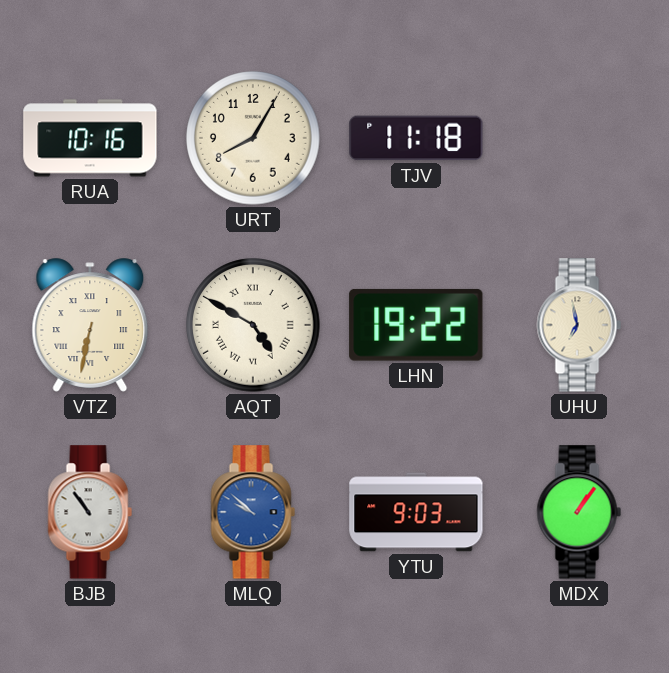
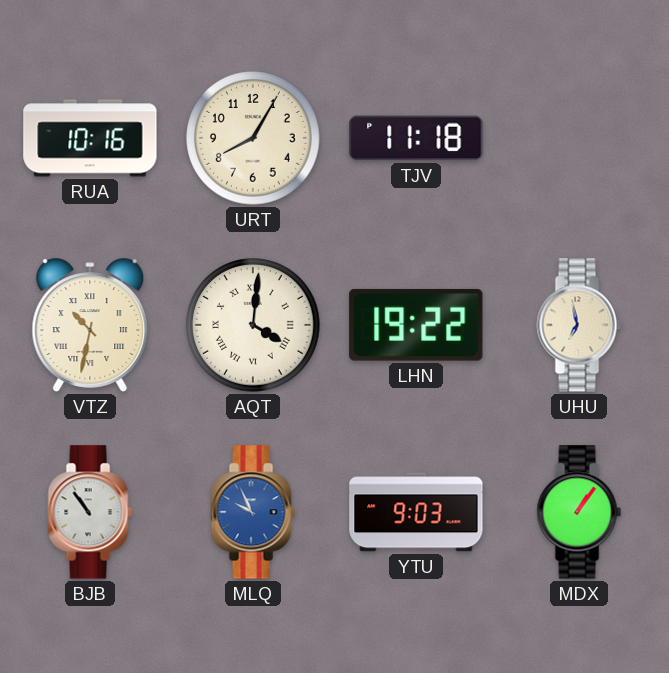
VTZ: 6:32 -> 10:32
AQT: 4:50 -> 4:01
MLQ: 9:52 -> 9:56
